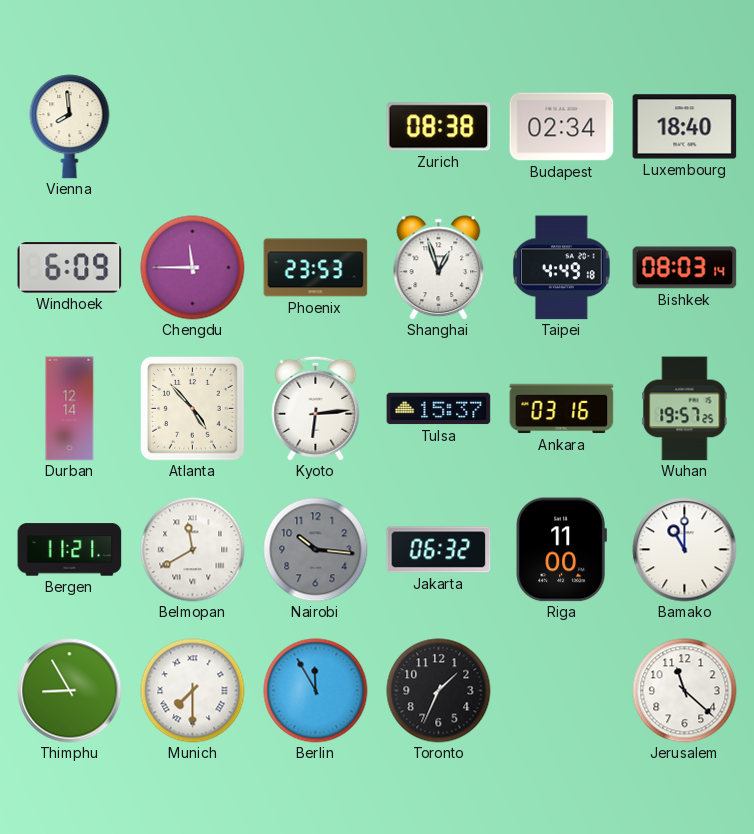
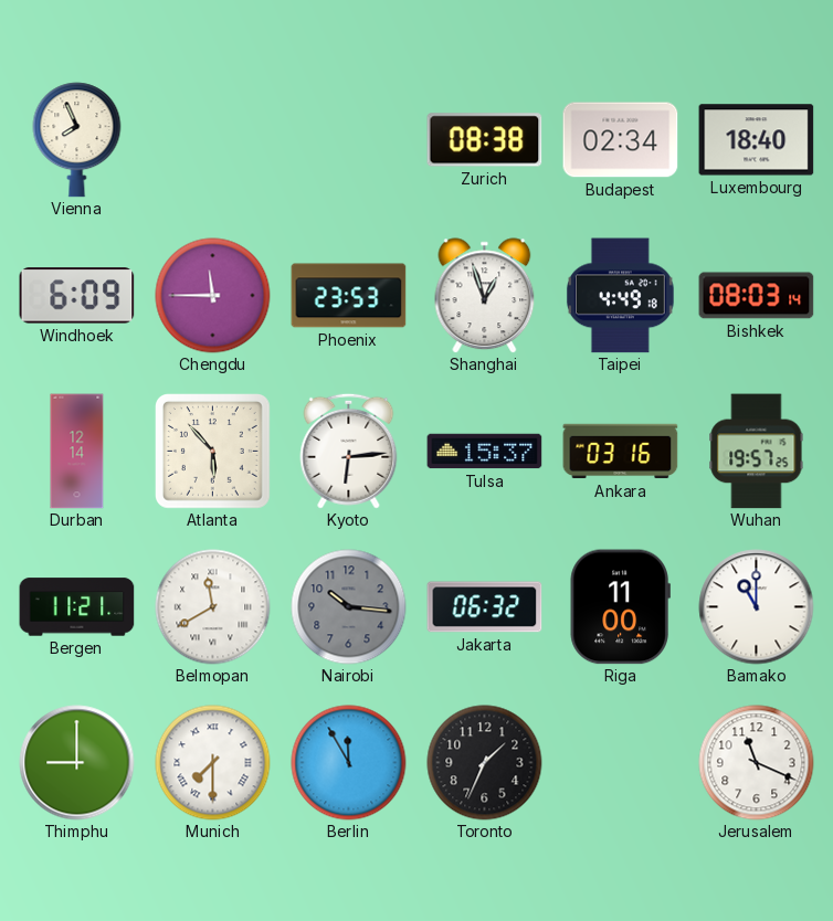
Vienna: 7:59 -> 7:56
Atlanta: 4:53 -> 5:53
Thimphu: 8:55 -> 9:00
Jerusalem: 11:22 -> 11:19
